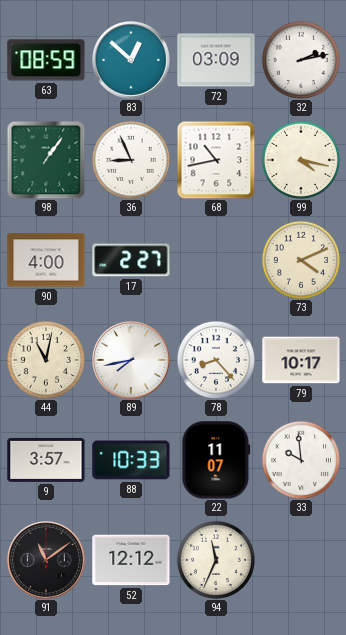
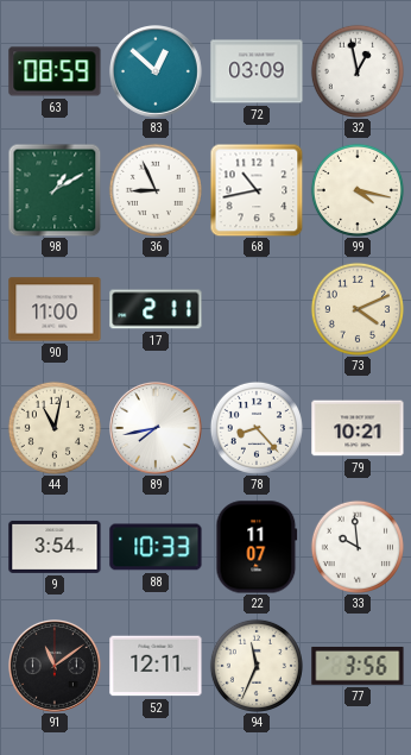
32: 2:13 -> 12:58
98: 1:06 -> 1:10
90: 4:00 -> 11:00
17: 2:27 -> 2:11
79: 10:17 -> 10:21
9: 3:57 -> 3:54
52: 12:12 -> 12:11
77: none -> 3:56
